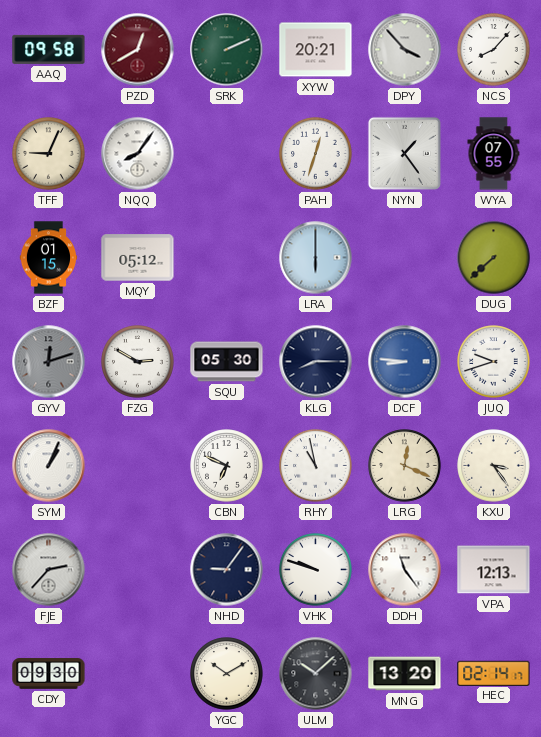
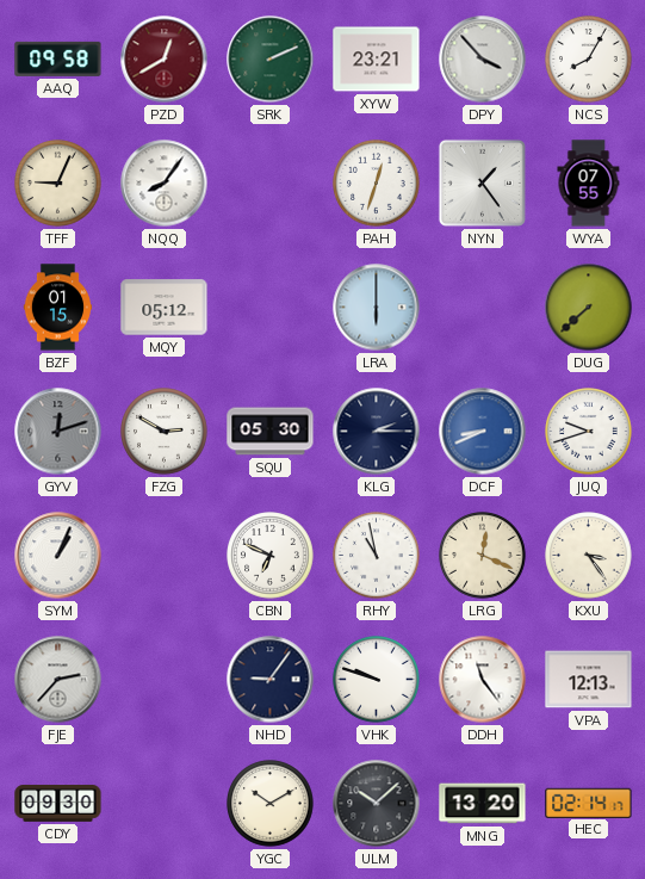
XYW: 20:21 -> 23:21
NCS: 8:07 -> 8:05
KLG: 8:15 -> 2:15
DCF: 8:46 -> 8:41
